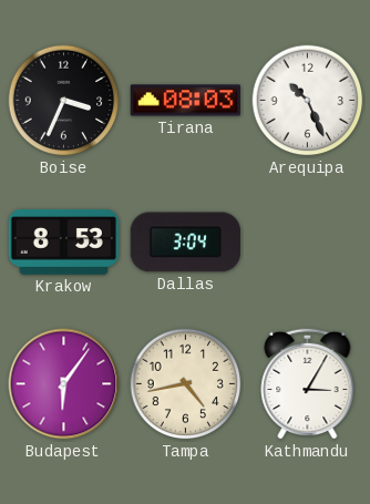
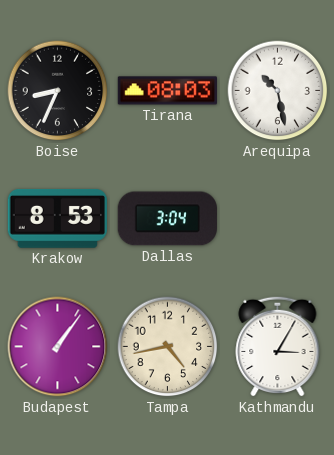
Boise: 3:34 -> 8:34
Arequipa: 10:26 -> 10:28
Budapest: 6:06 -> 1:06
